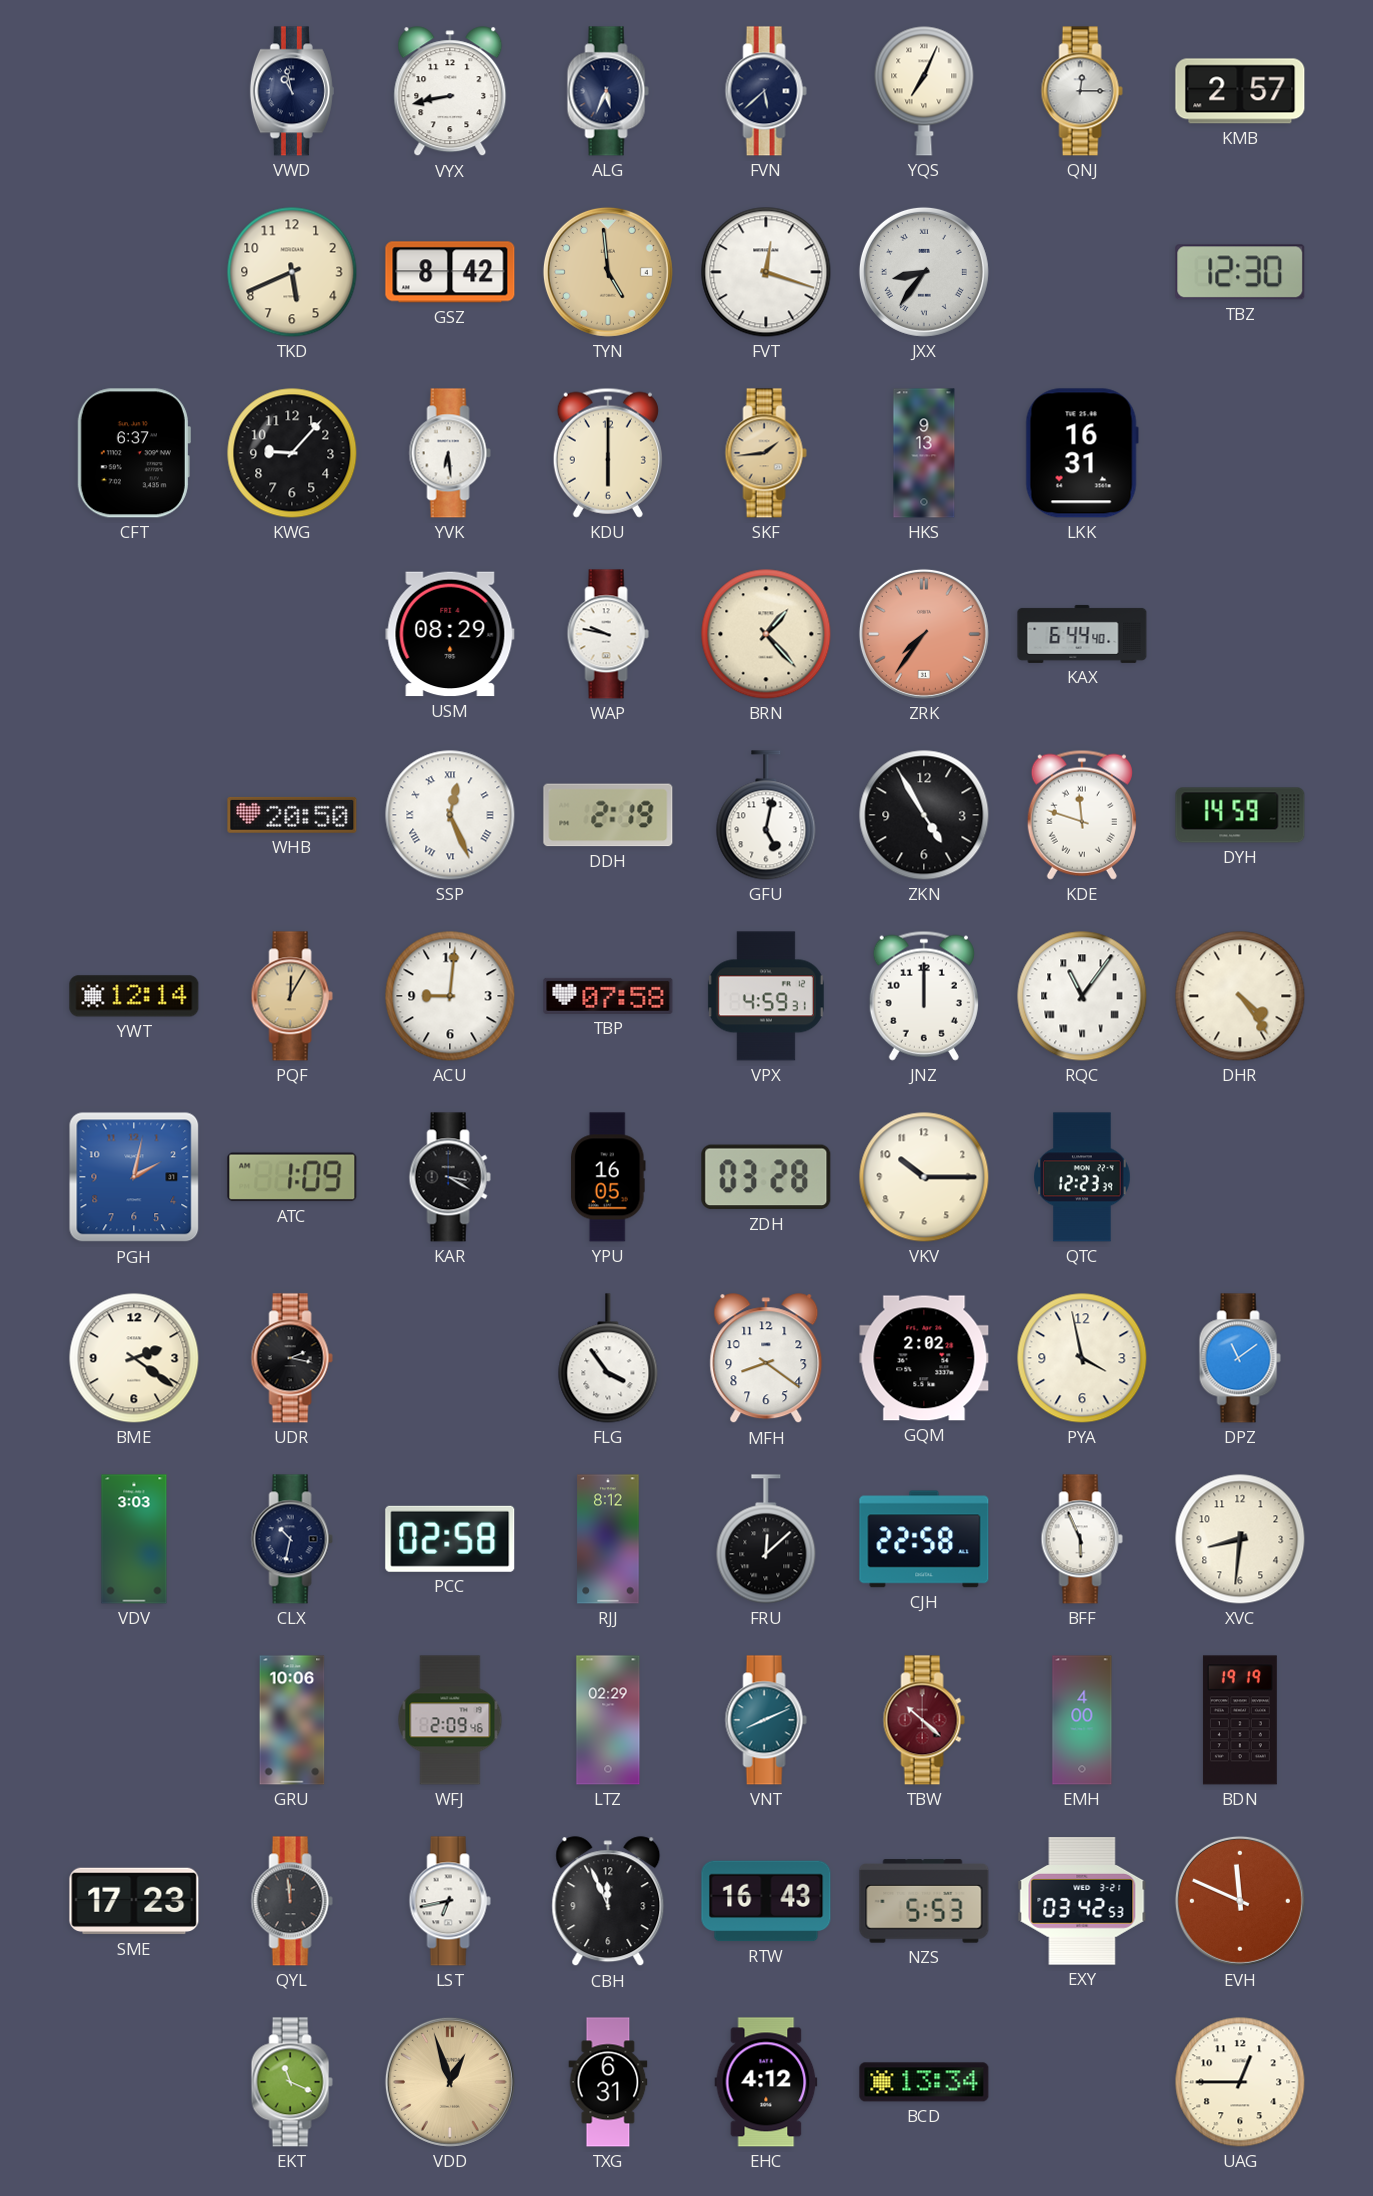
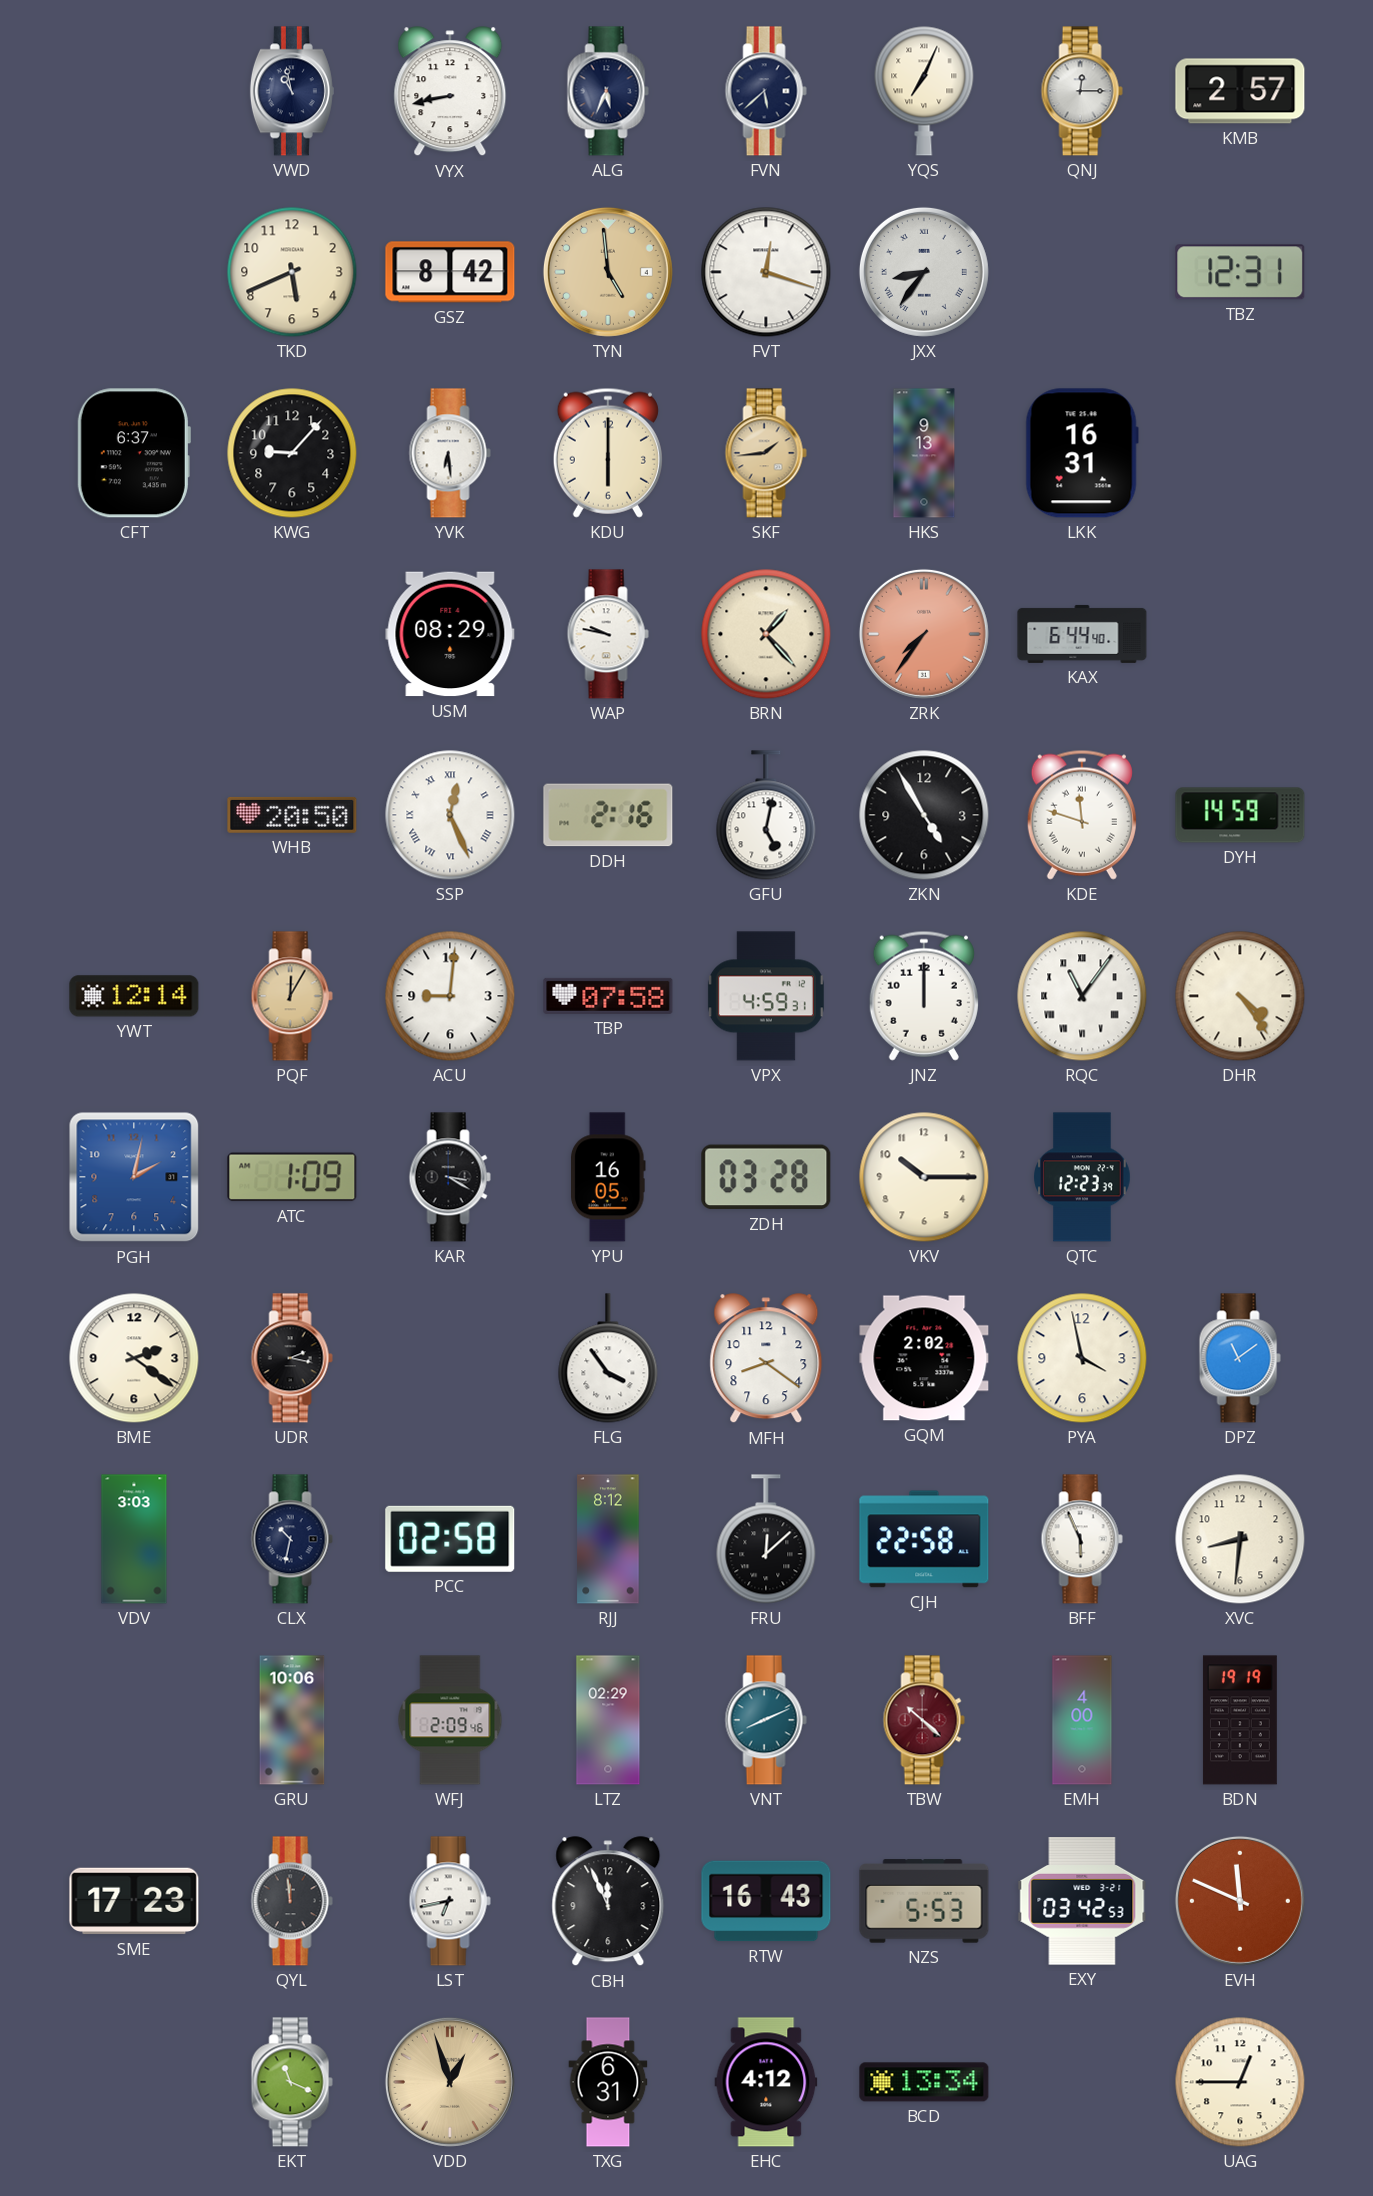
TBZ: 12:30 -> 12:31
DDH: 2:19 -> 2:16
